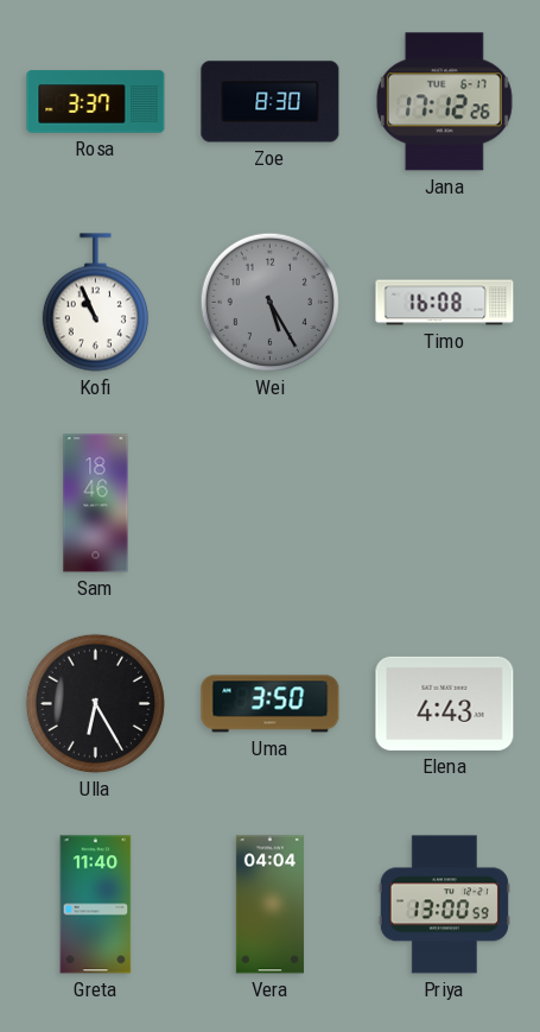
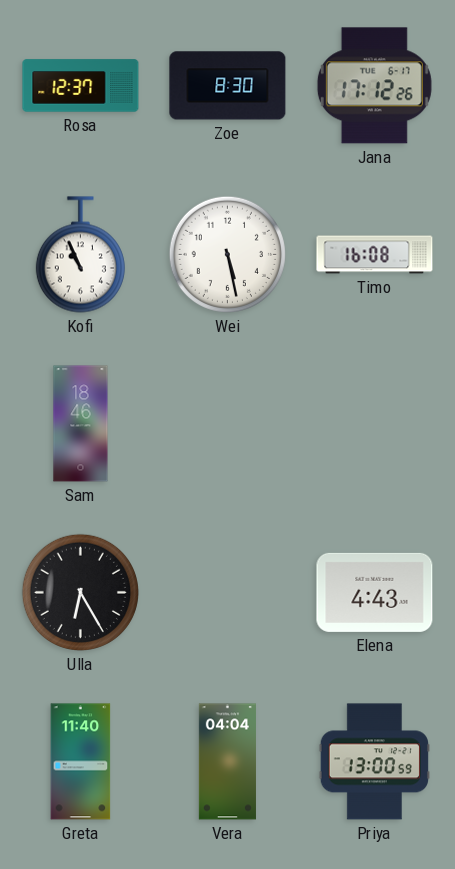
Rosa: 3:37 -> 12:37
Wei: 5:25 -> 5:28
Wei dial: grey -> white
Uma: 3:50 -> none
